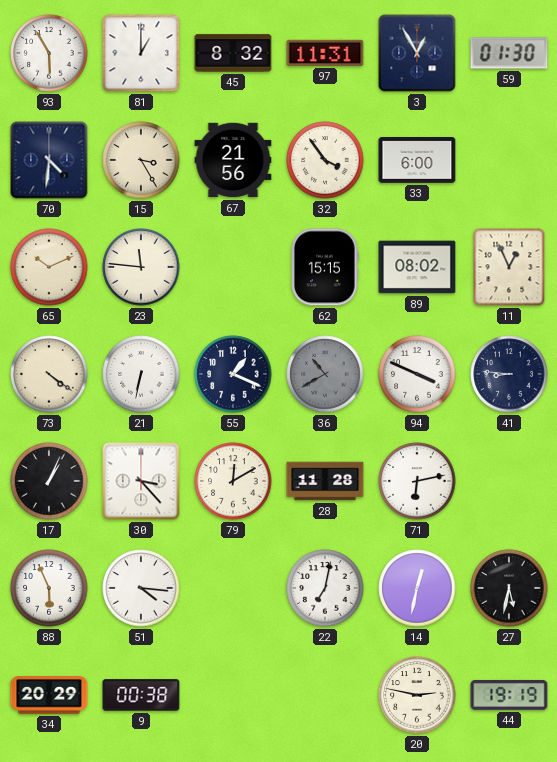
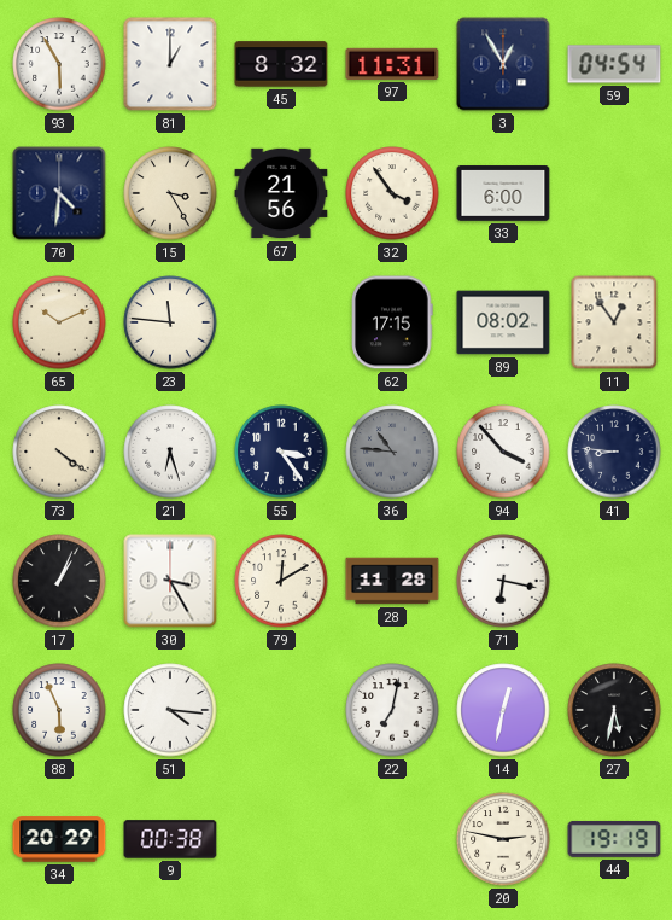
59: 01:30 -> 04:54
62: 15:15 -> 17:15
11: 12:56 -> 12:54
21: 6:32 -> 6:27
55: 1:19 -> 3:24
36: 10:40 -> 10:46
94: 3:49 -> 3:53
30: 3:23 -> 3:25
71: 6:13 -> 6:17
